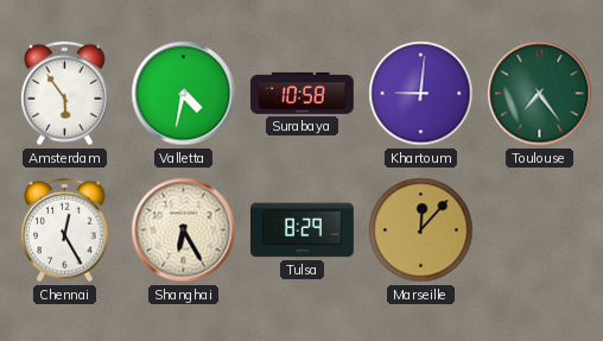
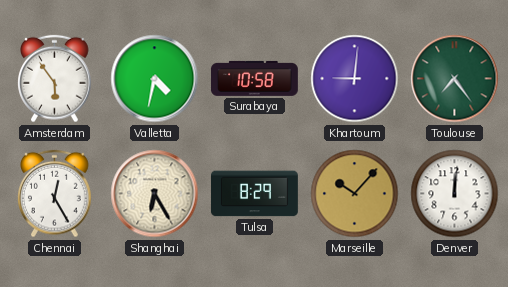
Marseille: 12:07 -> 10:07
Denver: none -> 12:01
